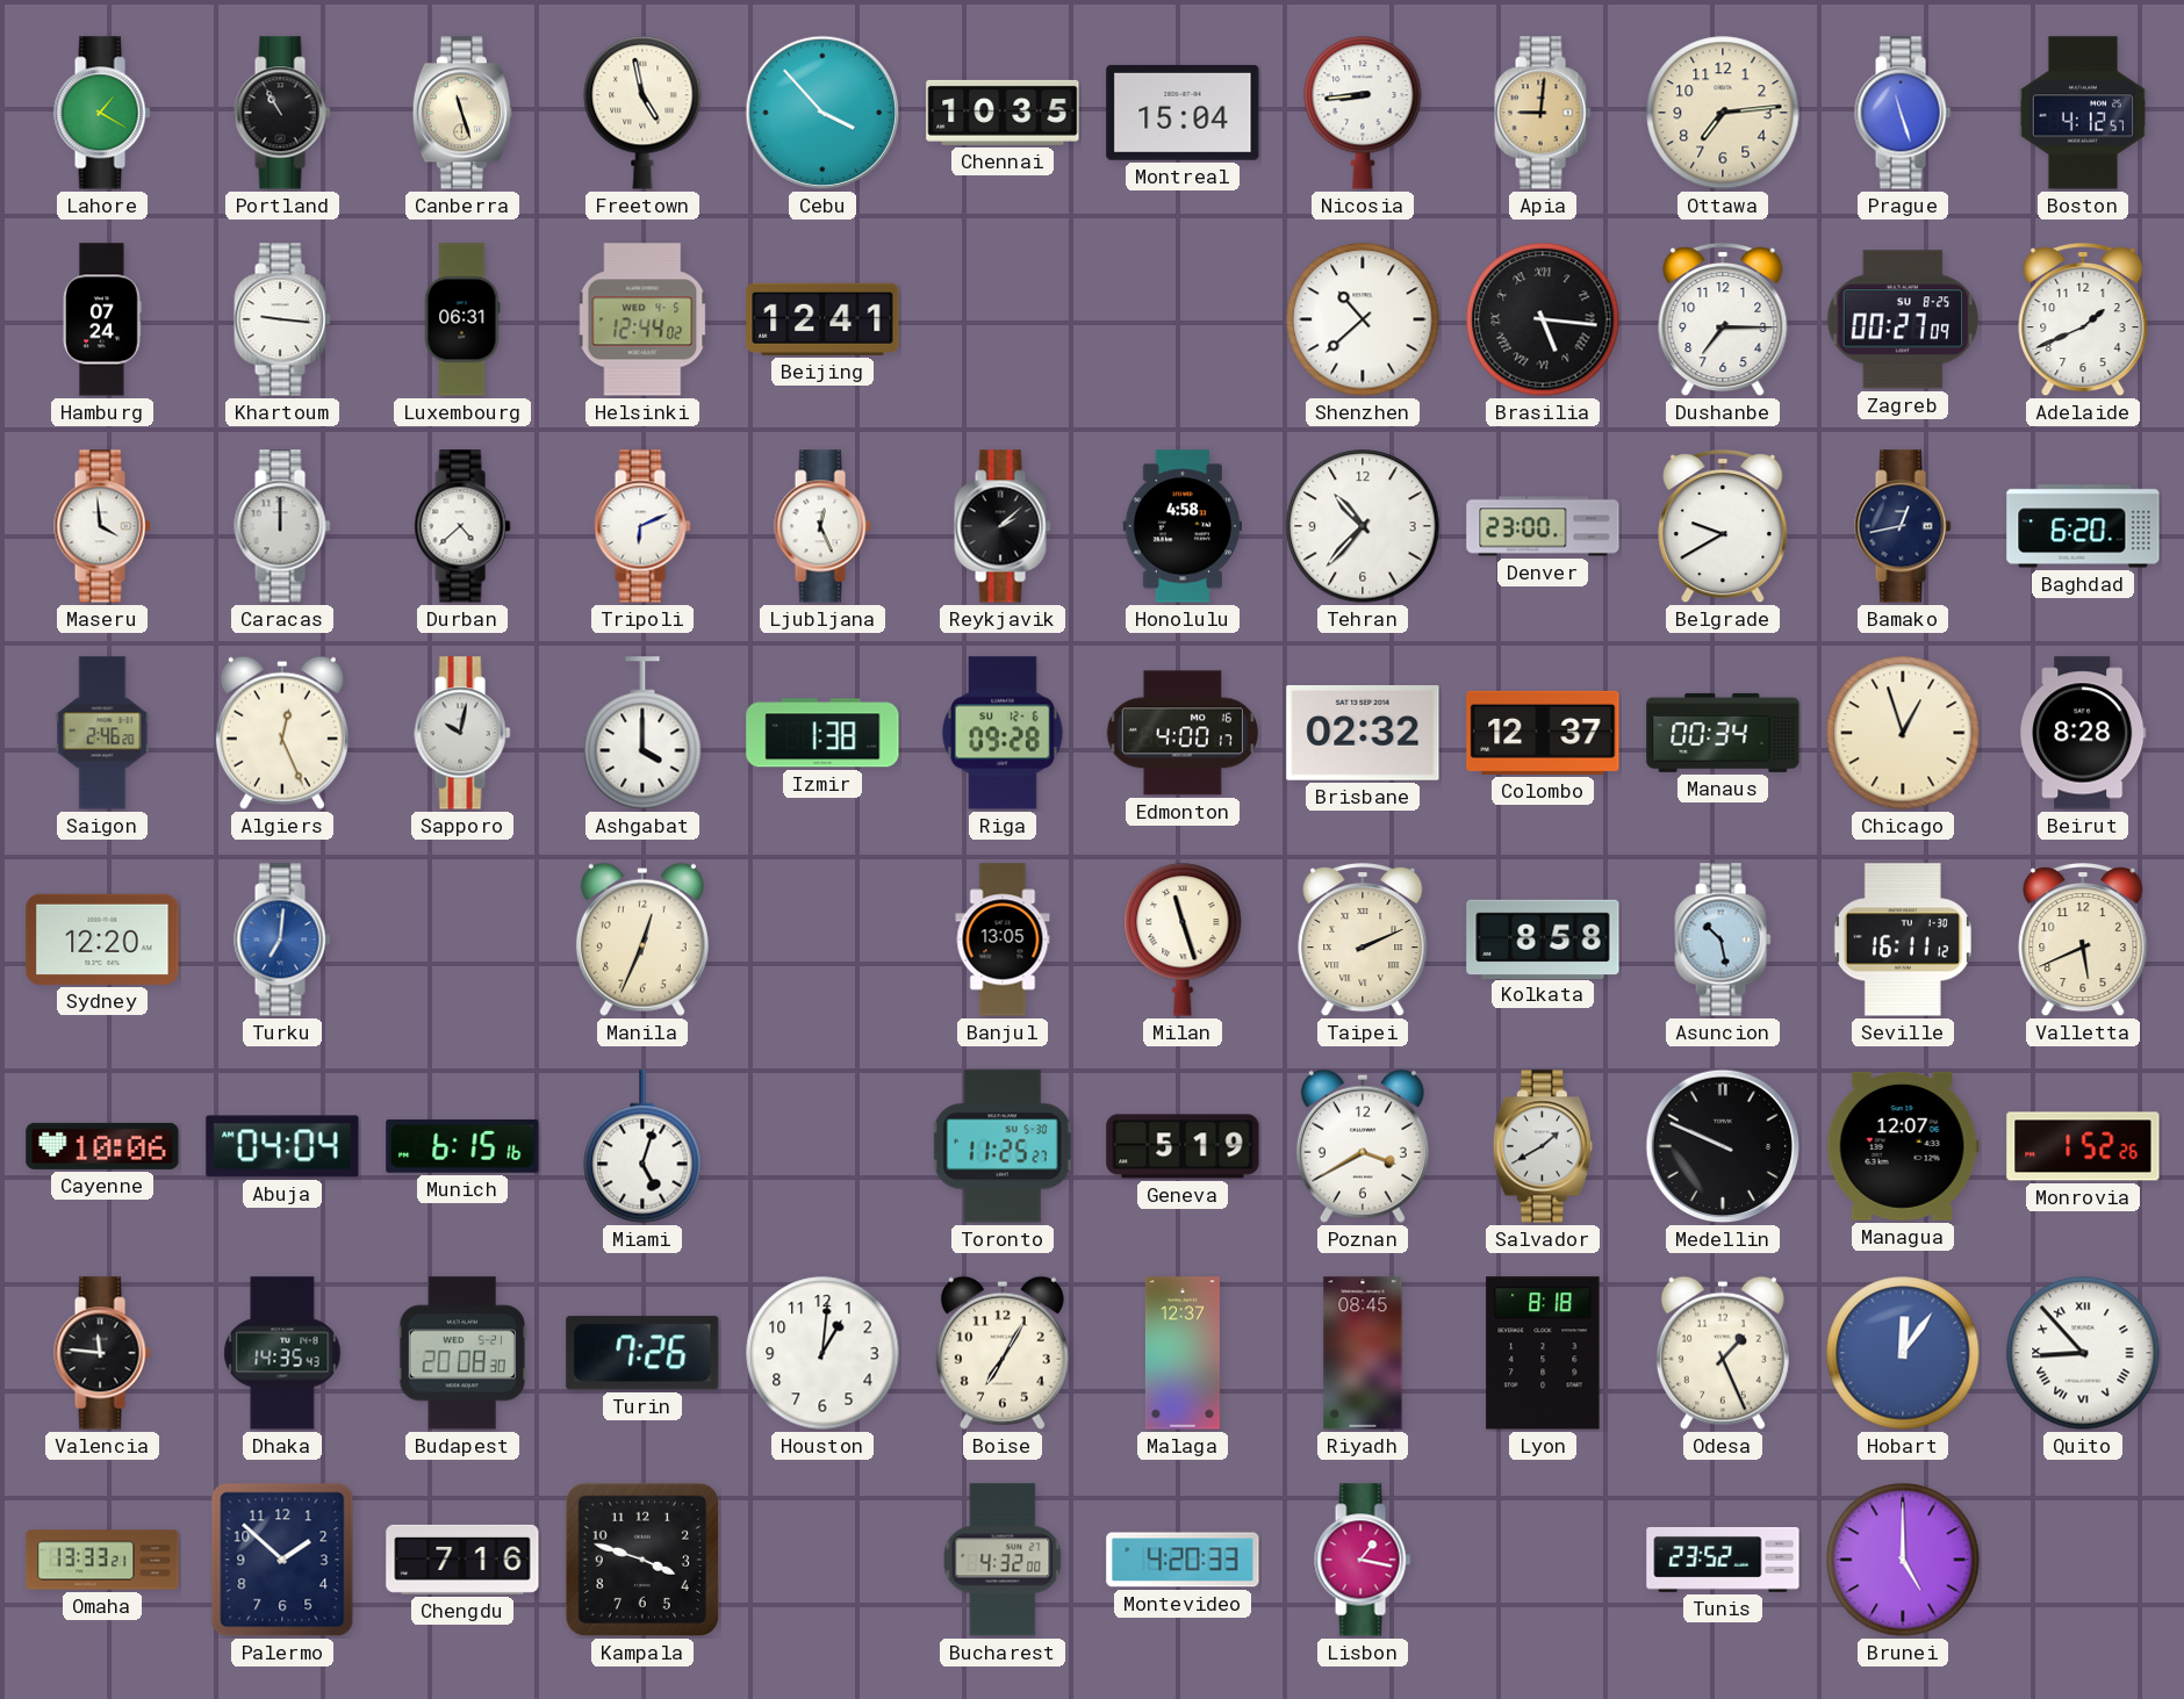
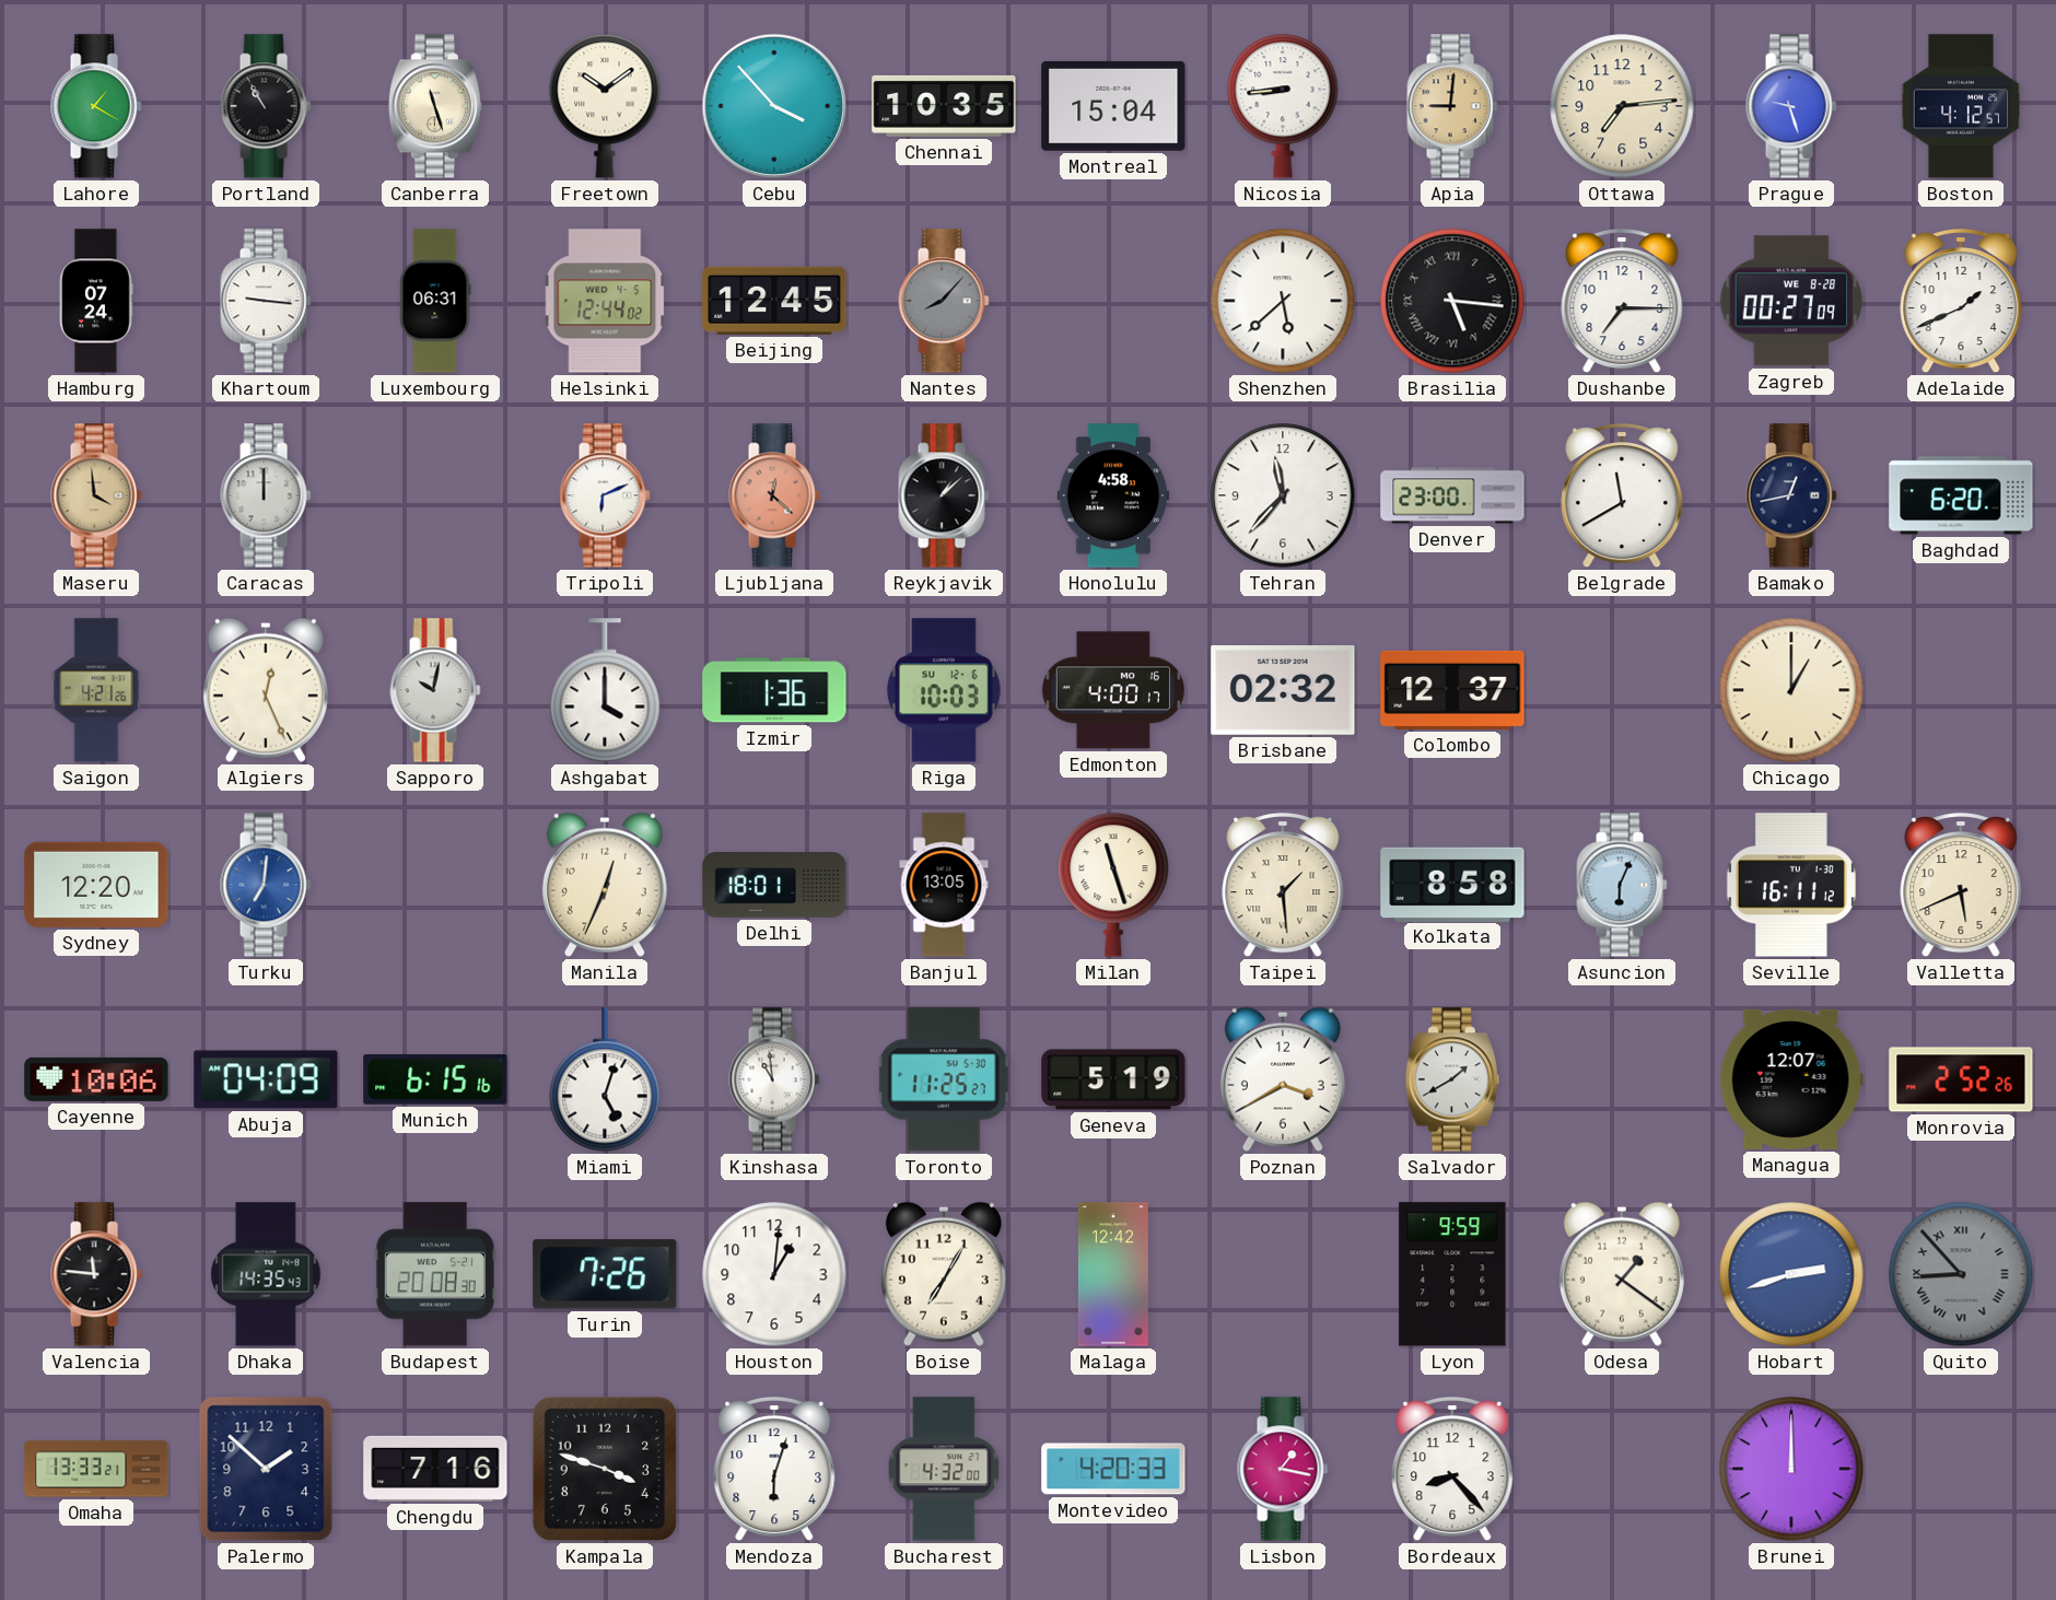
Freetown: 4:58 -> 10:09
Prague: 11:27 -> 9:27
Beijing: 12:41 -> 12:45
Nantes: none -> 8:07
Shenzhen: 10:38 -> 5:38
Zagreb date: SU 8-25 -> WE 8-28
Maseru dial: white -> champagne
Durban: 4:38 -> none
Ljubljana: 12:26 -> 12:22
Ljubljana dial: white -> salmon
Reykjavik: 2:08 -> 1:08
Tehran: 10:37 -> 11:37
Belgrade: 9:40 -> 11:40
Saigon: 2:46 -> 4:21
Izmir: 1:38 -> 1:36
Riga: 09:28 -> 10:03
Manaus: 00:34 -> none
Chicago: 12:57 -> 1:00
Beirut: 8:28 -> none
Delhi: none -> 18:01
Taipei: 2:11 -> 1:29
Asuncion: 10:28 -> 6:04
Abuja: 04:04 -> 04:09
Kinshasa: none -> 10:59
Medellin: 9:49 -> none
Monrovia: 1:52 -> 2:52
Malaga: 12:37 -> 12:42
Riyadh: 08:45 -> none
Lyon: 8:18 -> 9:59
Odesa: 1:26 -> 1:21
Hobart: 12:06 -> 2:42
Quito dial: white -> grey
Mendoza: none -> 6:03
Bordeaux: none -> 8:23
Tunis: 23:52 -> none
Brunei: 5:00 -> 12:00
